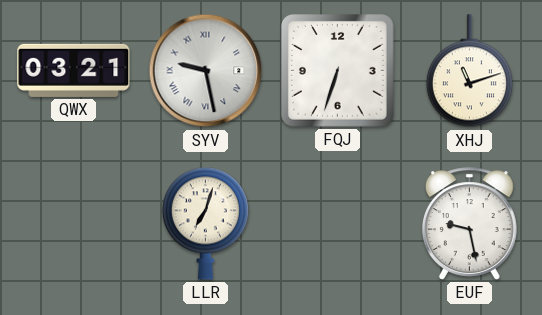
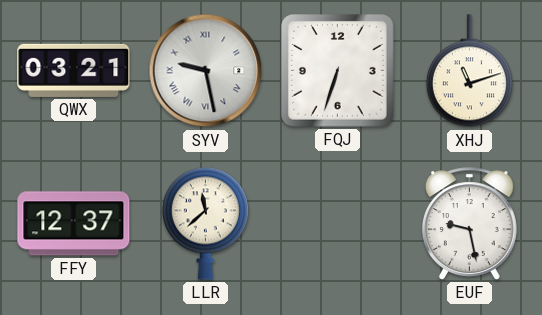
FFY: none -> 12:37
LLR: 7:03 -> 11:38
